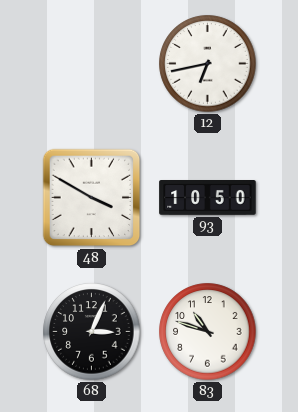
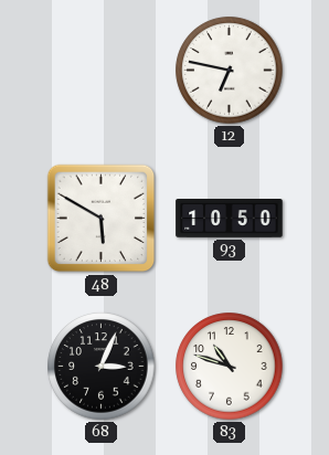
12: 6:43 -> 6:47
48: 3:50 -> 5:50
